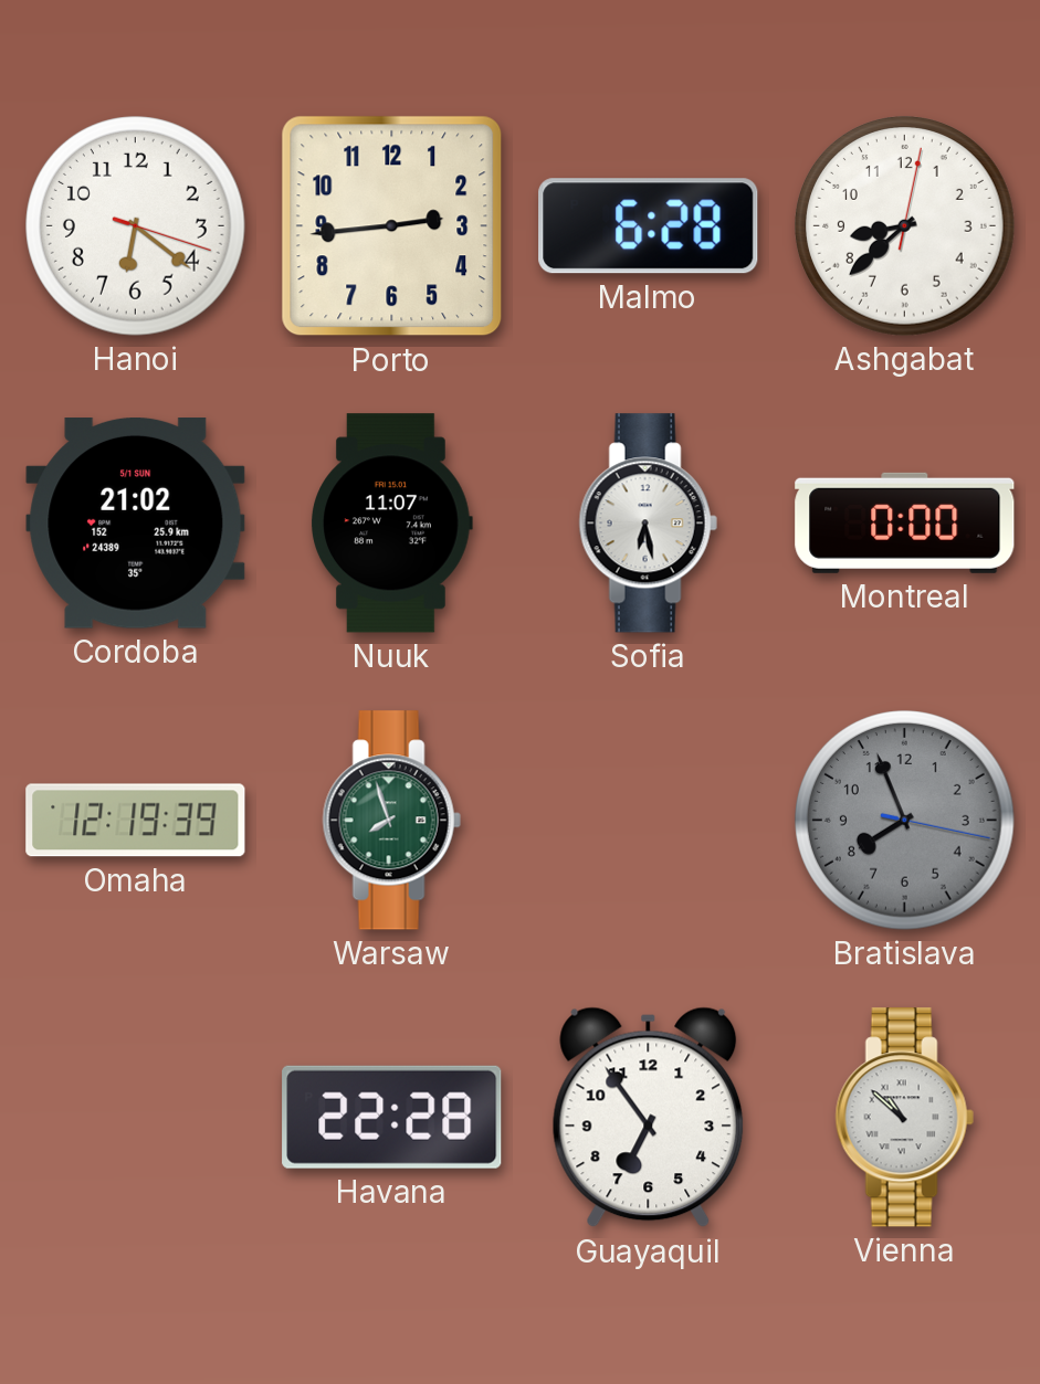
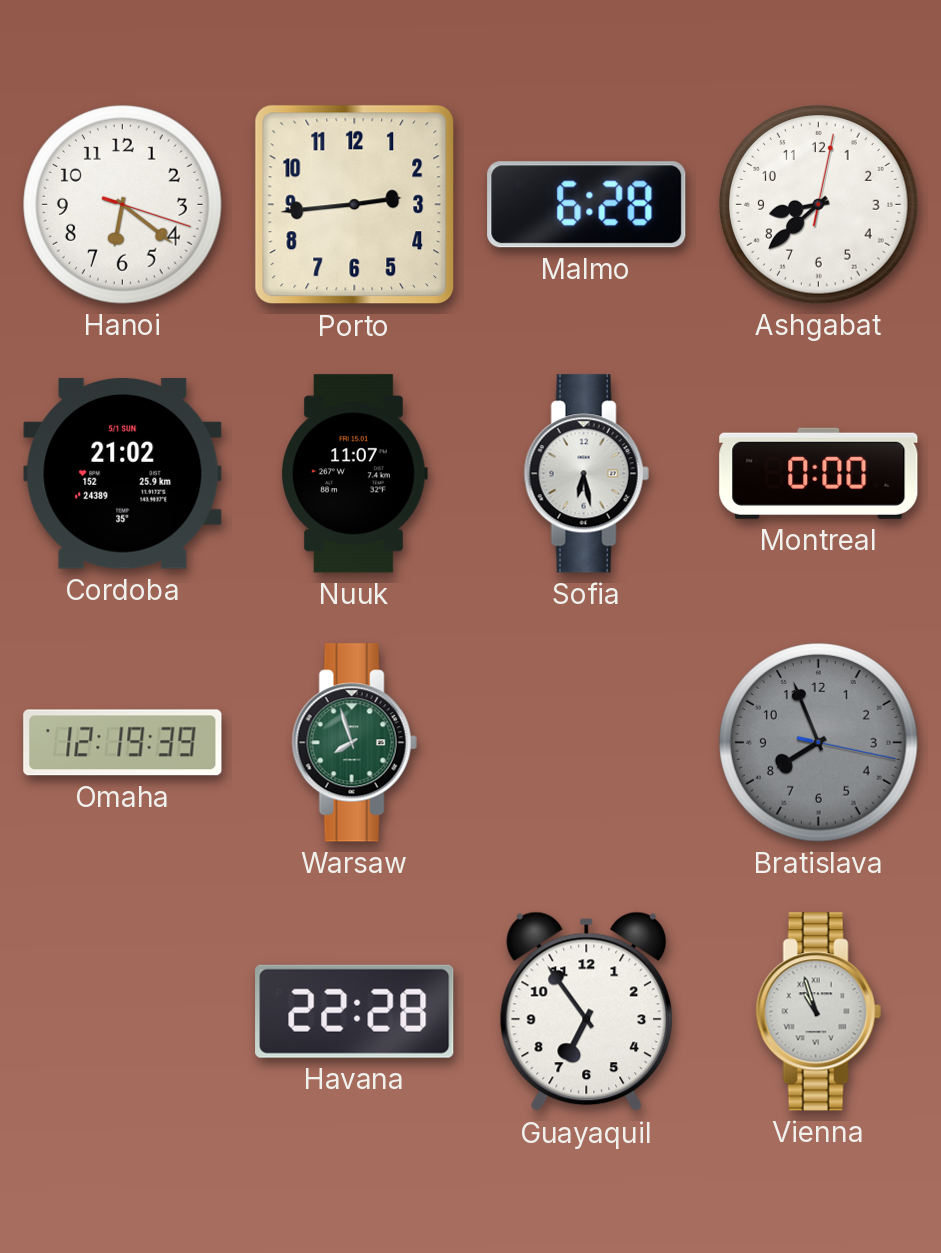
Vienna: 10:52 -> 10:57
